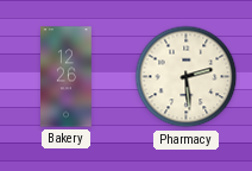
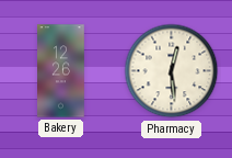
Pharmacy: 2:29 -> 12:29
